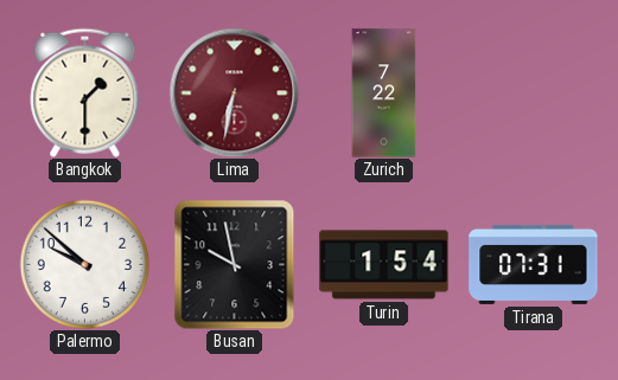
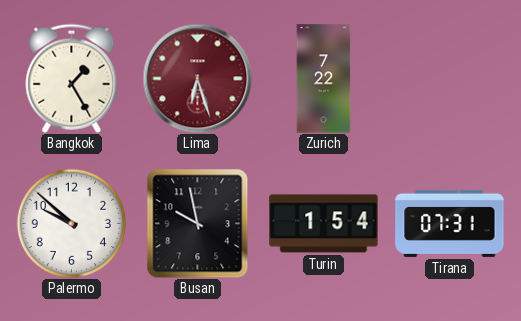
Bangkok: 1:30 -> 1:25
Lima: 6:32 -> 6:27
